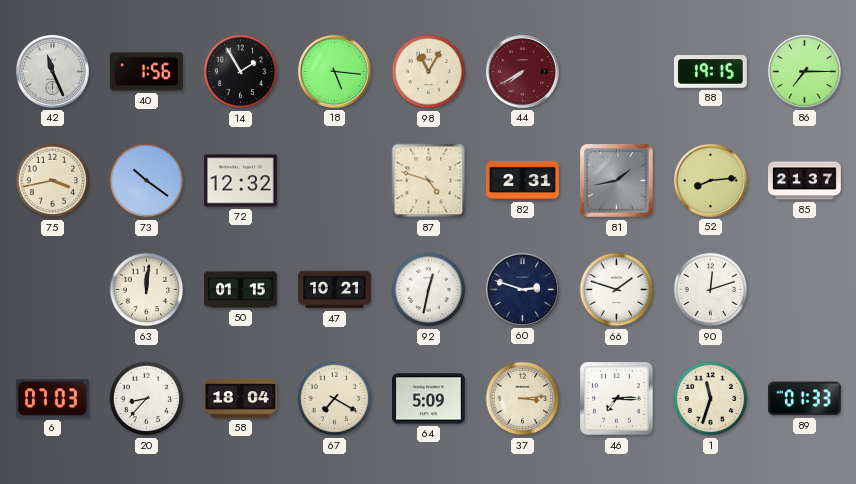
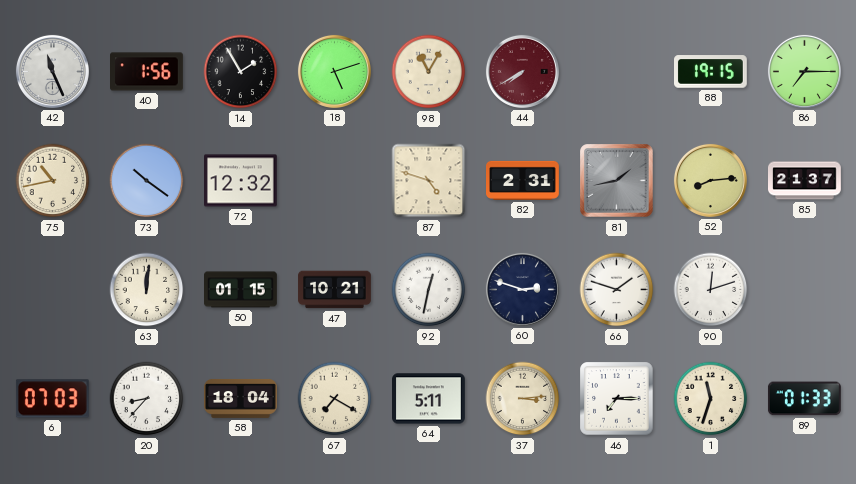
18: 5:16 -> 5:12
75: 3:43 -> 10:43
64: 5:09 -> 5:11
